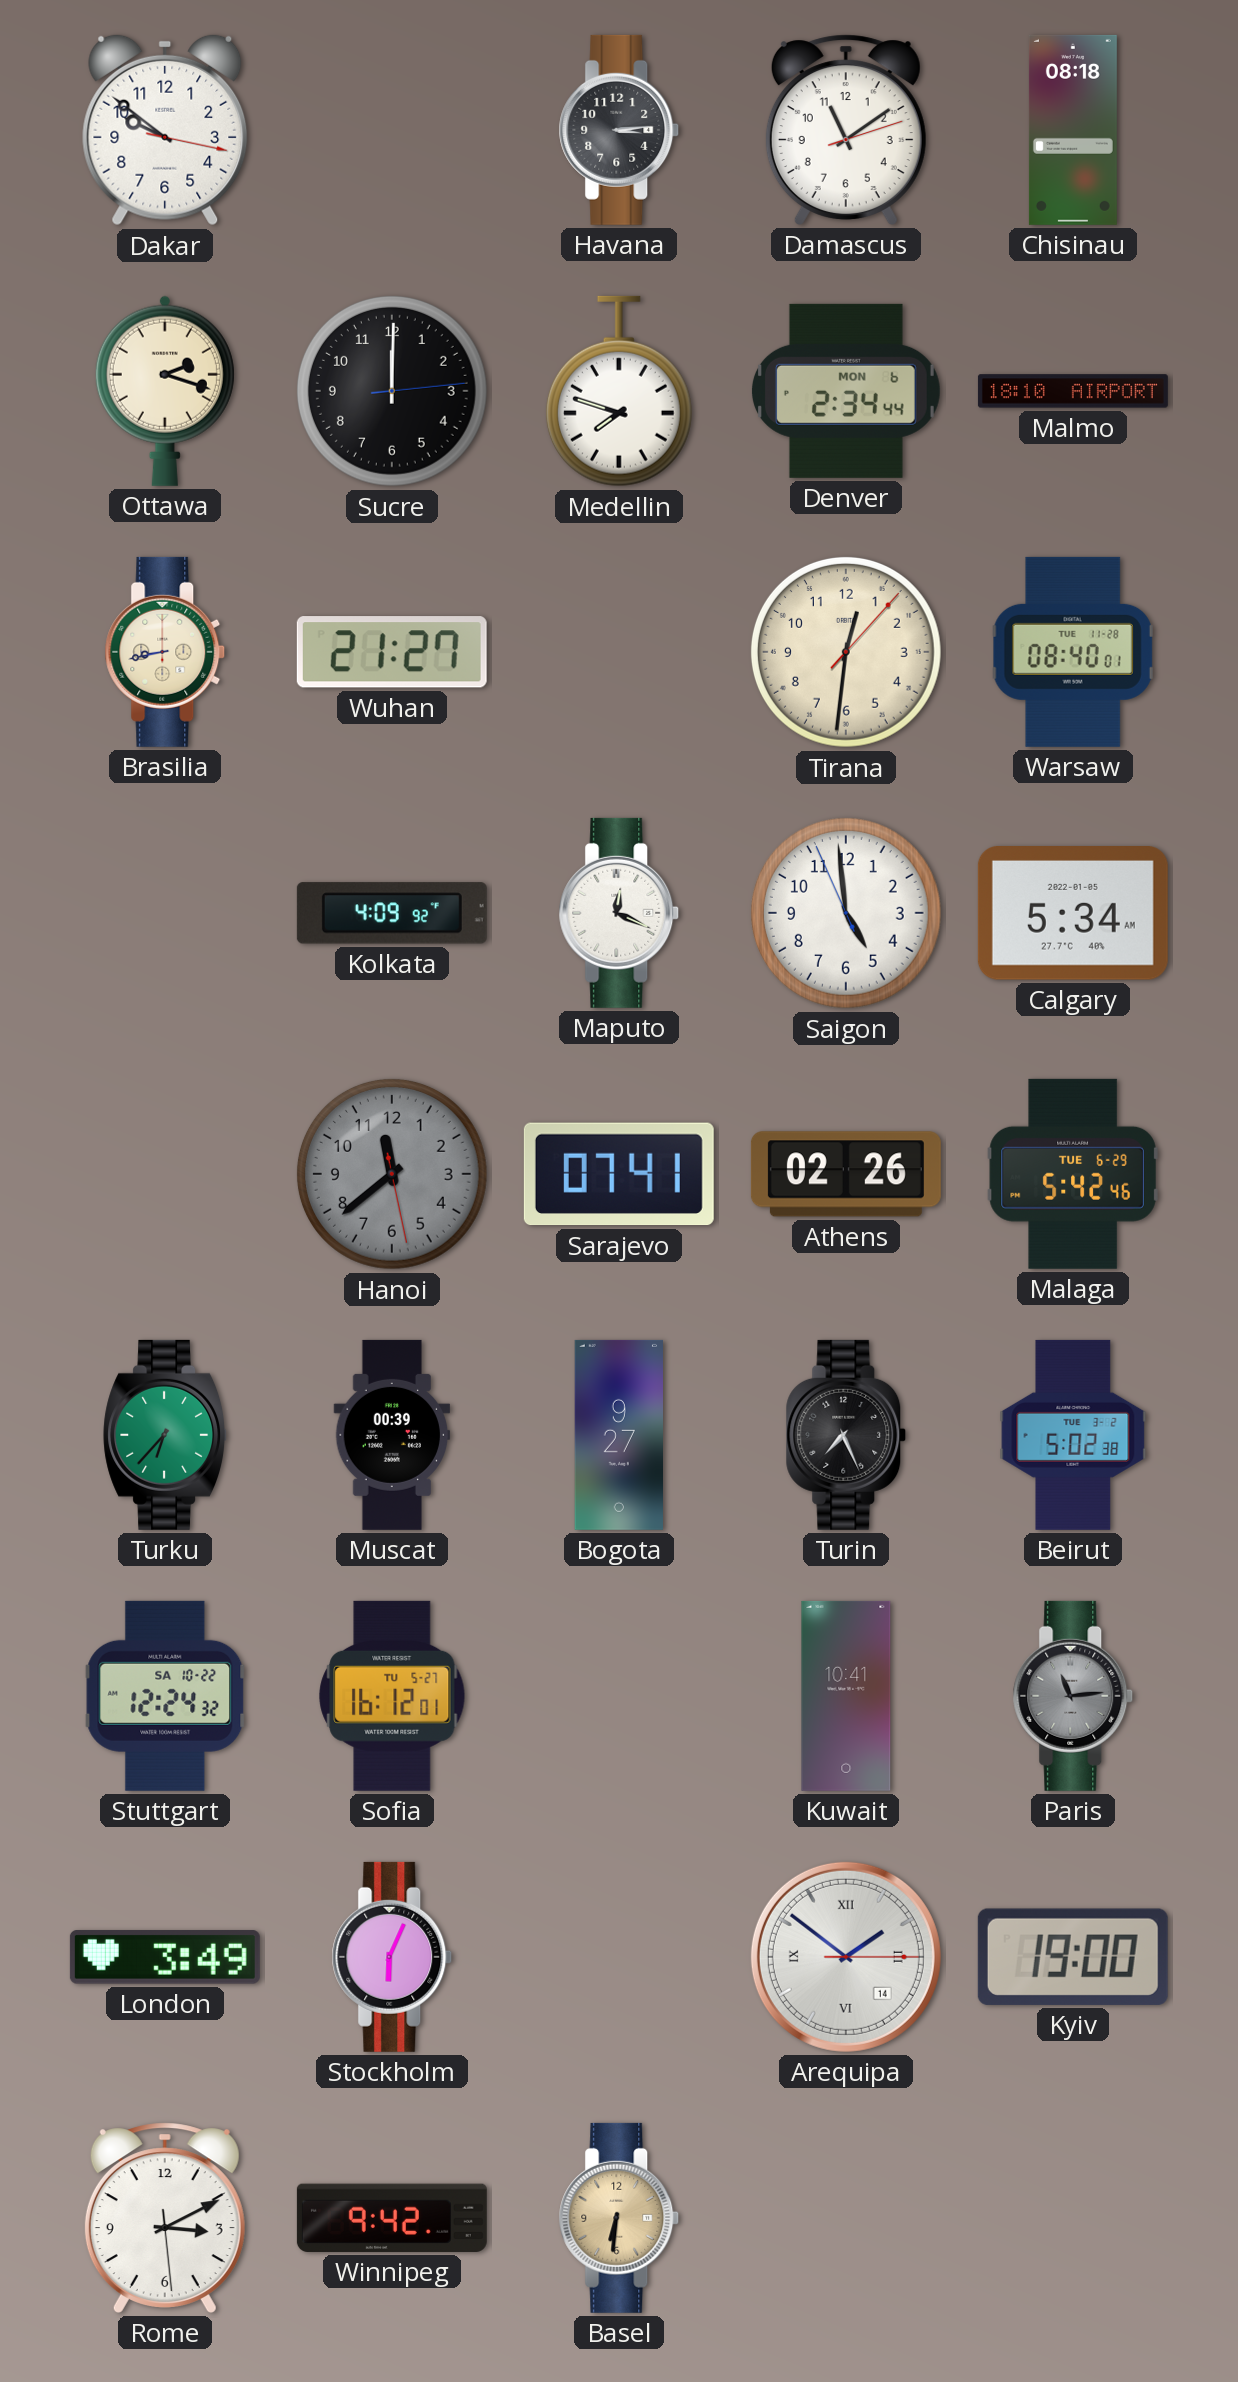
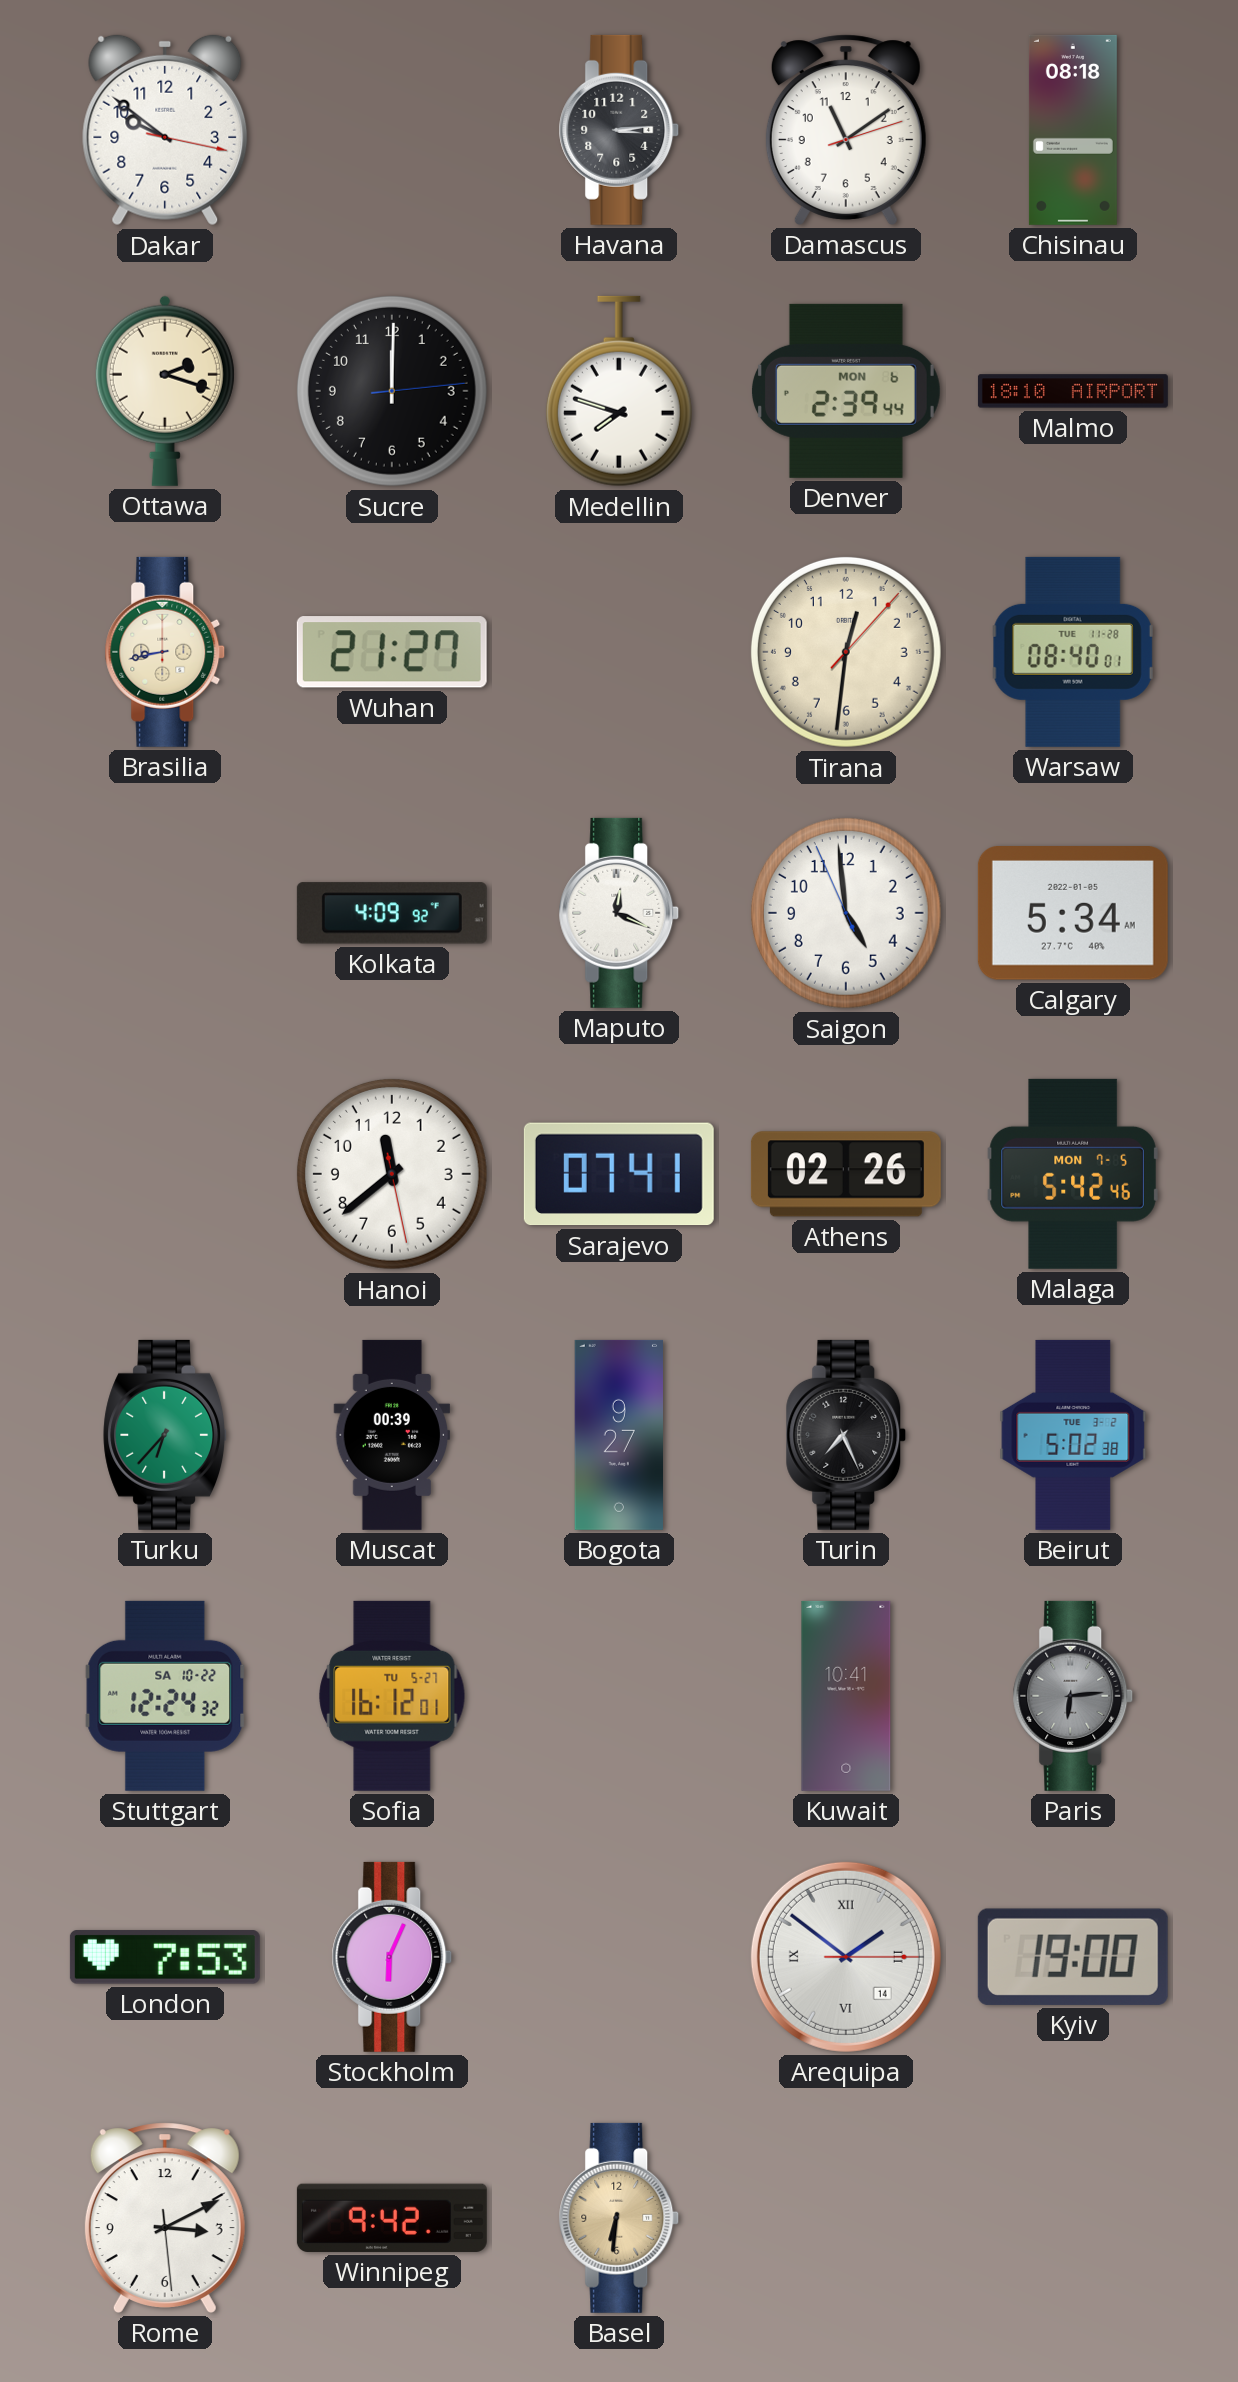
Denver: 2:34 -> 2:39
Hanoi dial: grey -> white
Malaga date: TUE 6-29 -> MON 7-5
Paris: 11:14 -> 6:14
London: 3:49 -> 7:53
